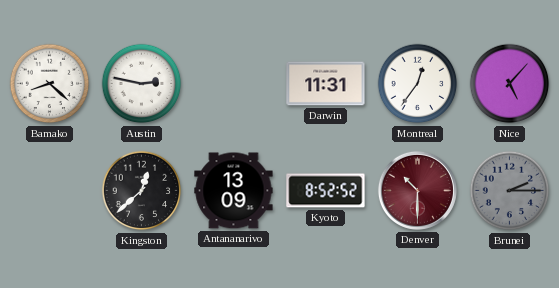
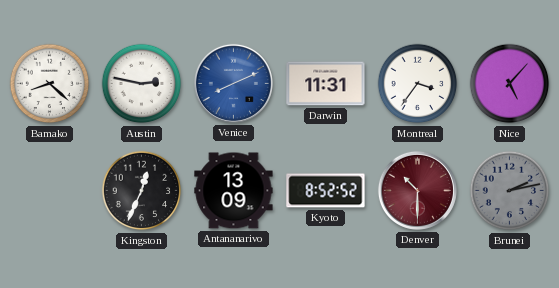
Venice: none -> 8:11
Montreal: 12:36 -> 3:36
Kingston: 12:38 -> 12:34
Brunei: 2:15 -> 2:13
